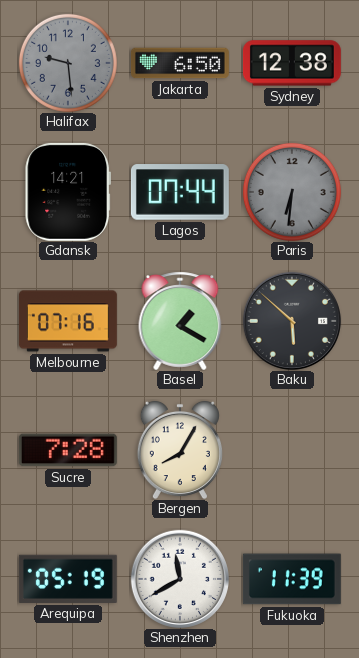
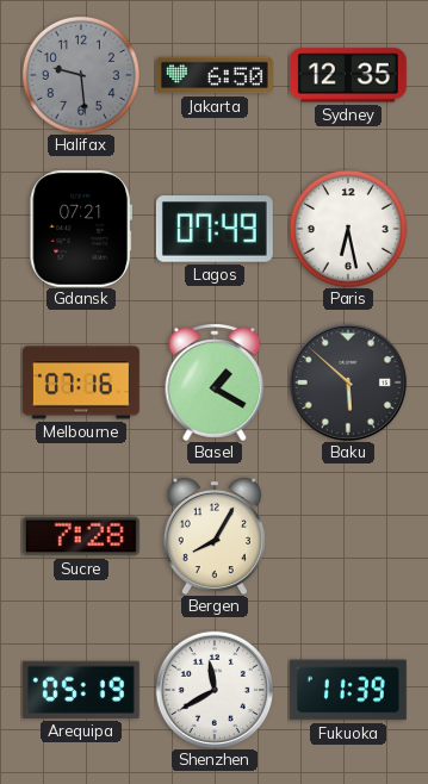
Sydney: 12:38 -> 12:35
Gdansk: 14:21 -> 07:21
Lagos: 07:44 -> 07:49
Paris: 6:31 -> 6:28
Paris dial: grey -> white
